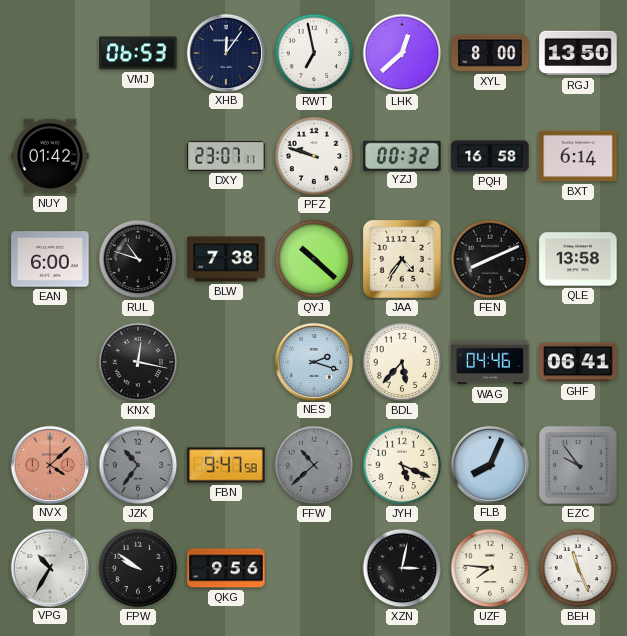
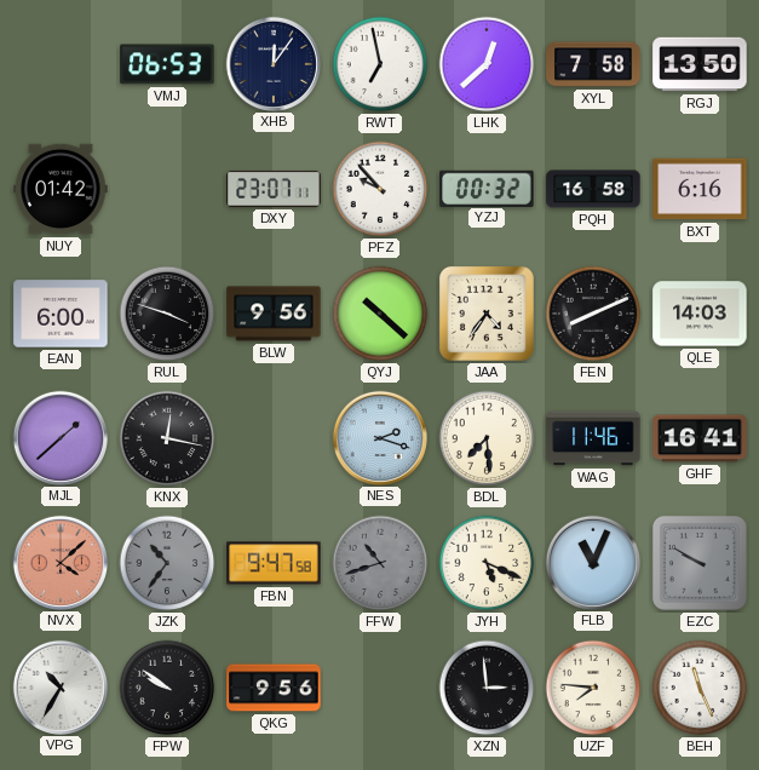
XYL: 8:00 -> 7:58
PFZ: 9:48 -> 9:53
BXT: 6:14 -> 6:16
RUL: 10:48 -> 3:48
BLW: 7:38 -> 9:56
QLE: 13:58 -> 14:03
MJL: none -> 1:38
BDL: 5:37 -> 7:29
WAG: 04:46 -> 11:46
GHF: 06:41 -> 16:41
FFW: 10:38 -> 10:42
FLB: 8:04 -> 11:04
EZC: 9:54 -> 9:50
XZN: 3:02 -> 2:59
